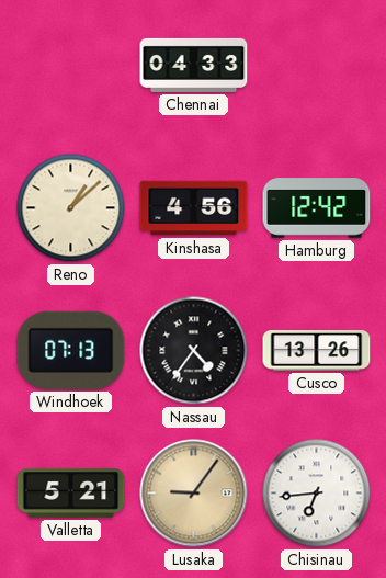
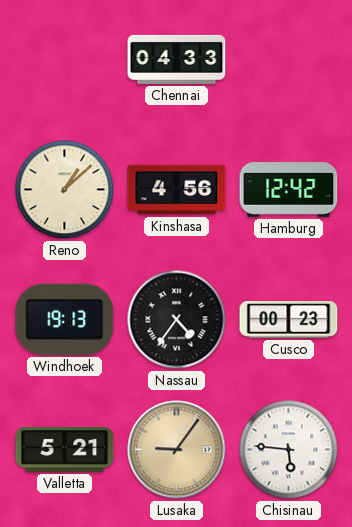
Windhoek: 07:13 -> 19:13
Cusco: 13:26 -> 00:23
Chisinau: 6:44 -> 5:46
